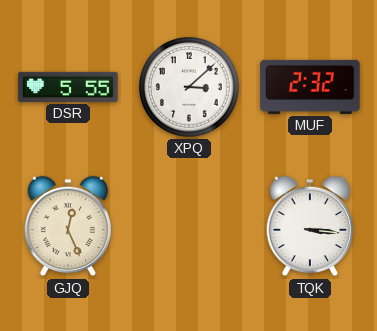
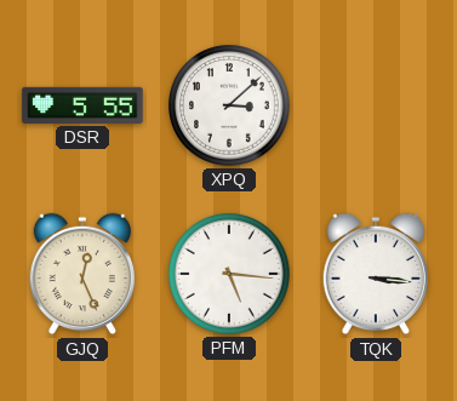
MUF: 2:32 -> none
PFM: none -> 5:16
